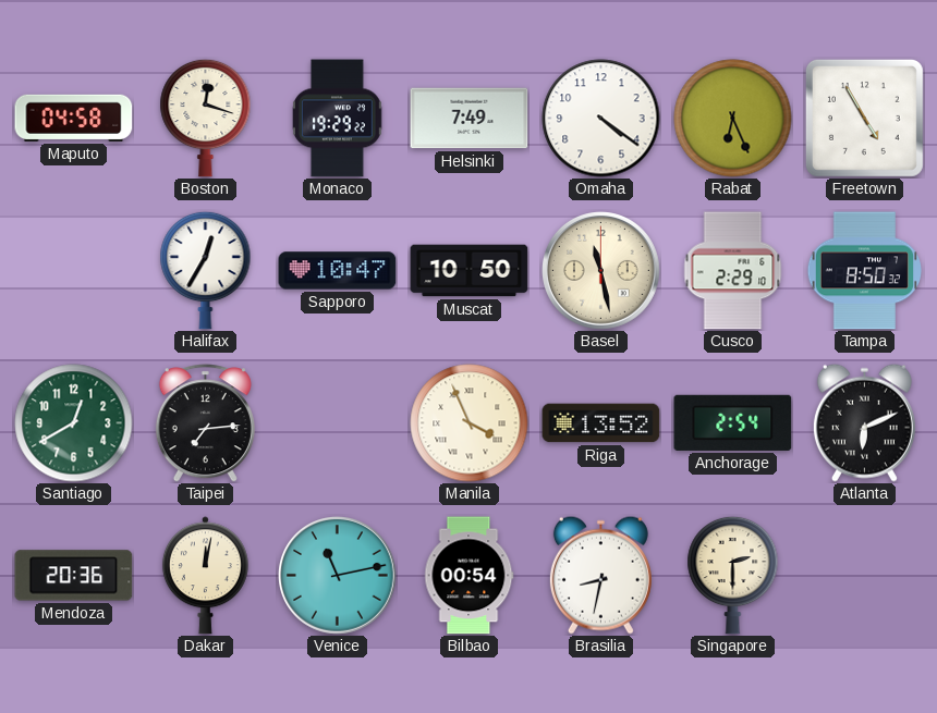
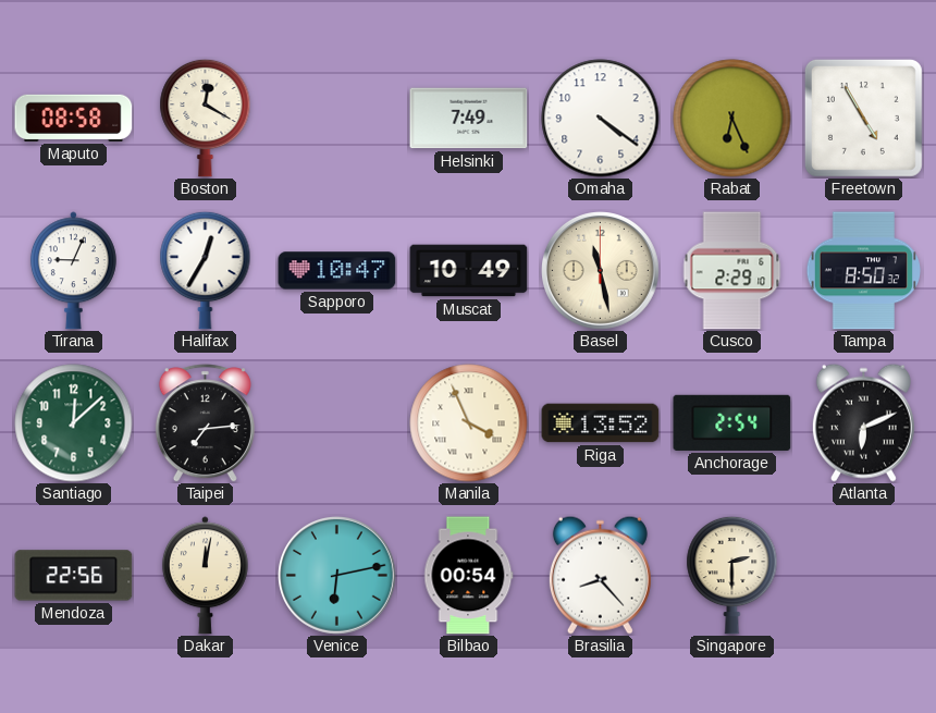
Maputo: 04:58 -> 08:58
Boston: 12:18 -> 12:20
Monaco: 19:29 -> none
Tirana: none -> 9:04
Muscat: 10:50 -> 10:49
Santiago: 12:40 -> 12:08
Mendoza: 20:36 -> 22:56
Venice: 11:13 -> 6:13
Brasilia: 8:32 -> 8:23
